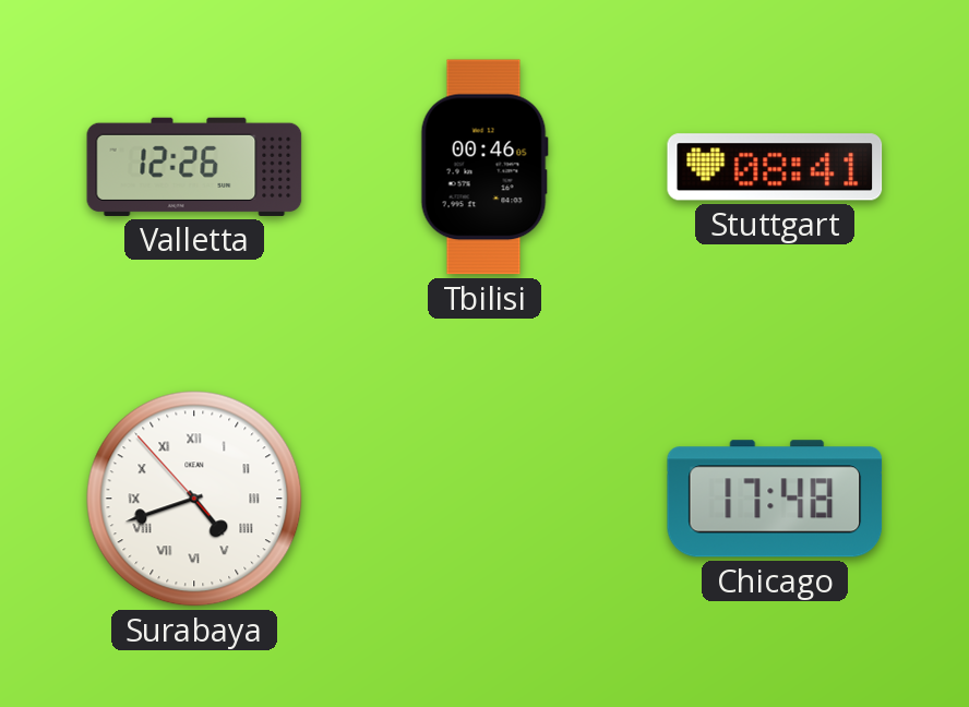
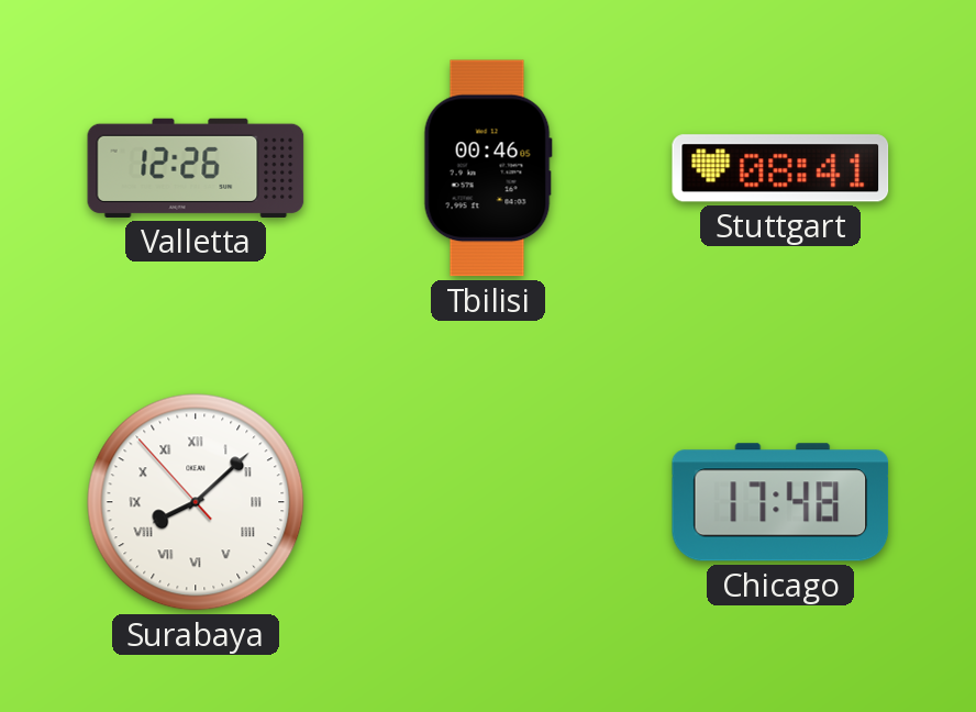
Surabaya: 4:41 -> 8:07
